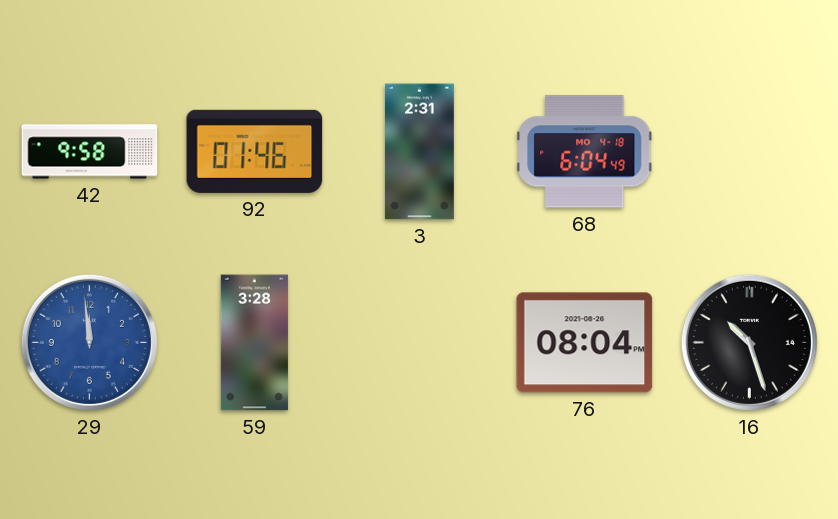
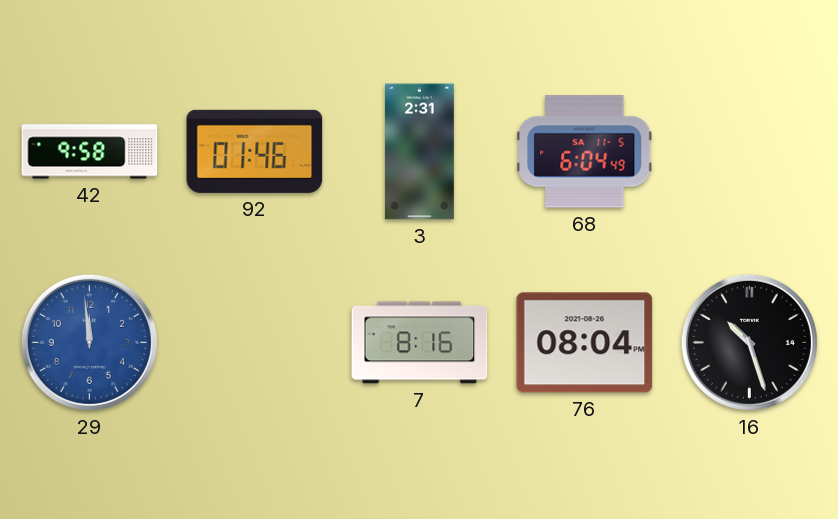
68 date: MO 4-18 -> SA 11-5
59: 3:28 -> none
7: none -> 8:16
